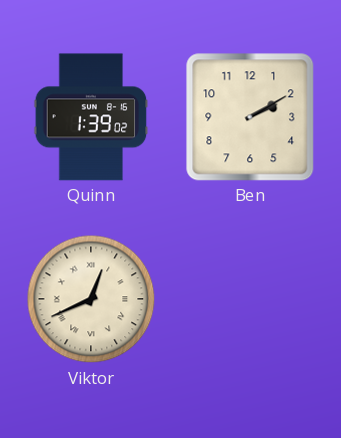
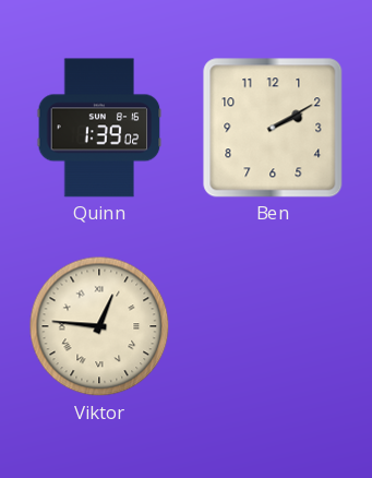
Viktor: 12:41 -> 12:46
